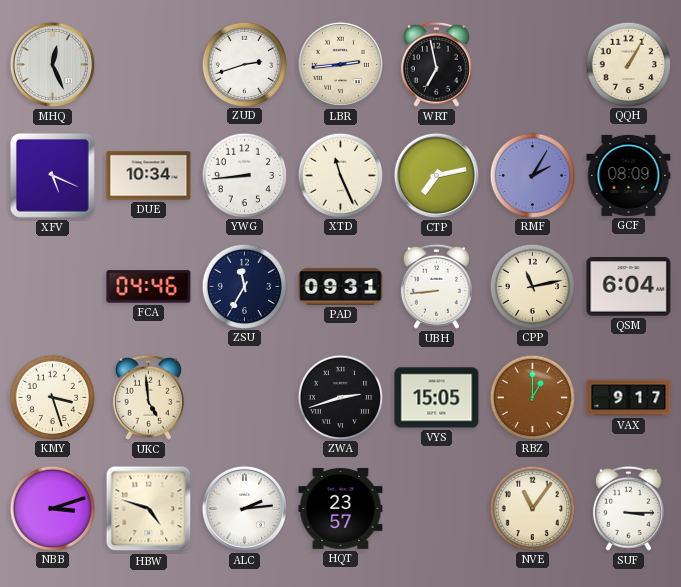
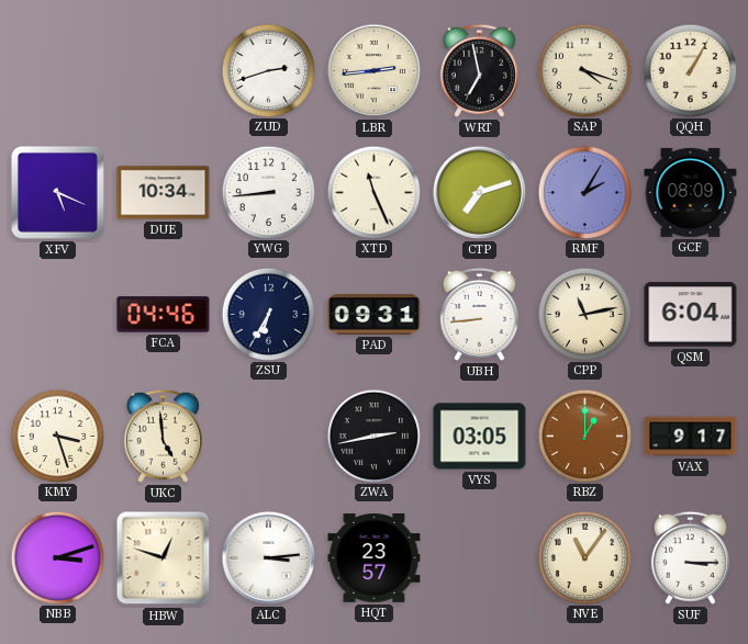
MHQ: 12:26 -> none
SAP: none -> 4:18
CTP: 7:13 -> 7:12
ZSU: 11:35 -> 6:35
ZWA: 2:42 -> 2:43
VYS: 15:05 -> 03:05
HBW: 4:48 -> 12:48
ALC: 2:14 -> 3:14
